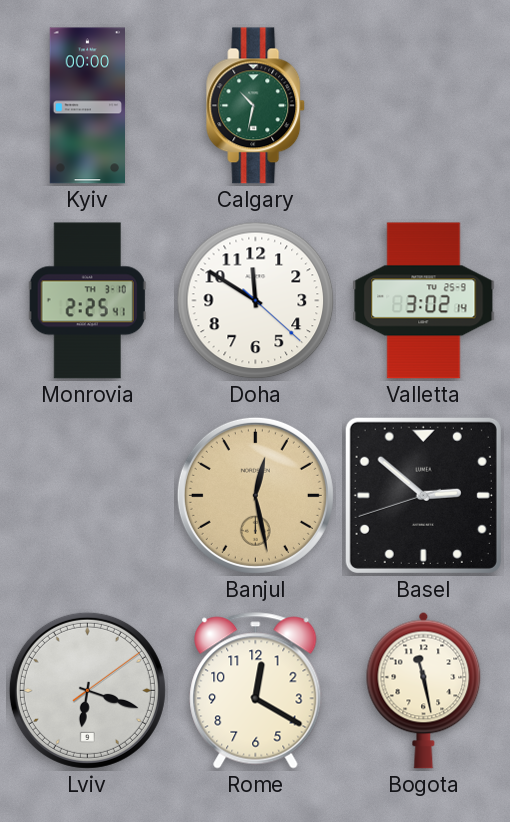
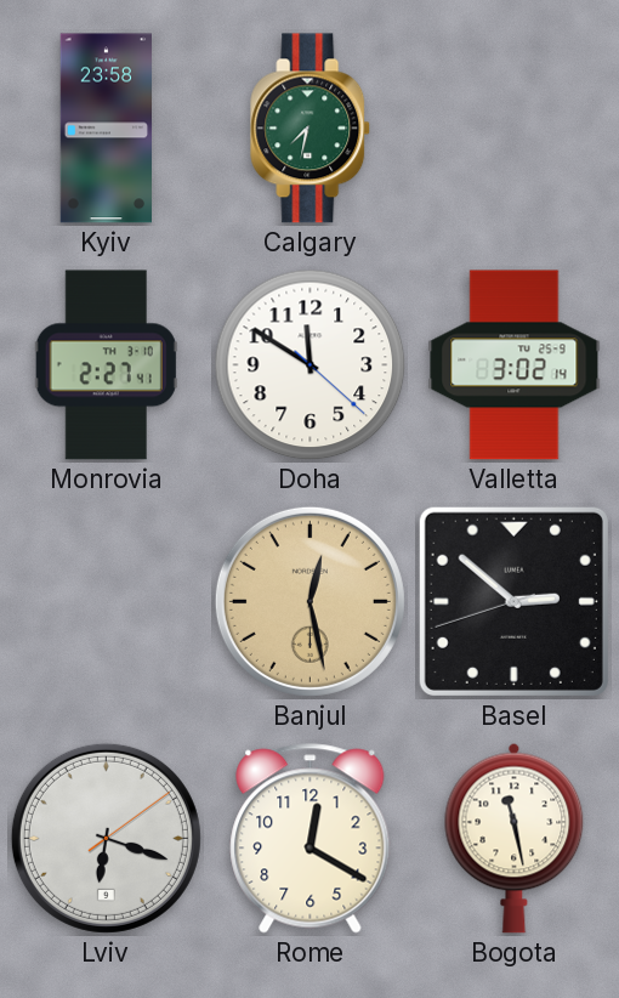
Kyiv: 00:00 -> 23:58
Calgary: 10:32 -> 7:32
Monrovia: 2:25 -> 2:27
